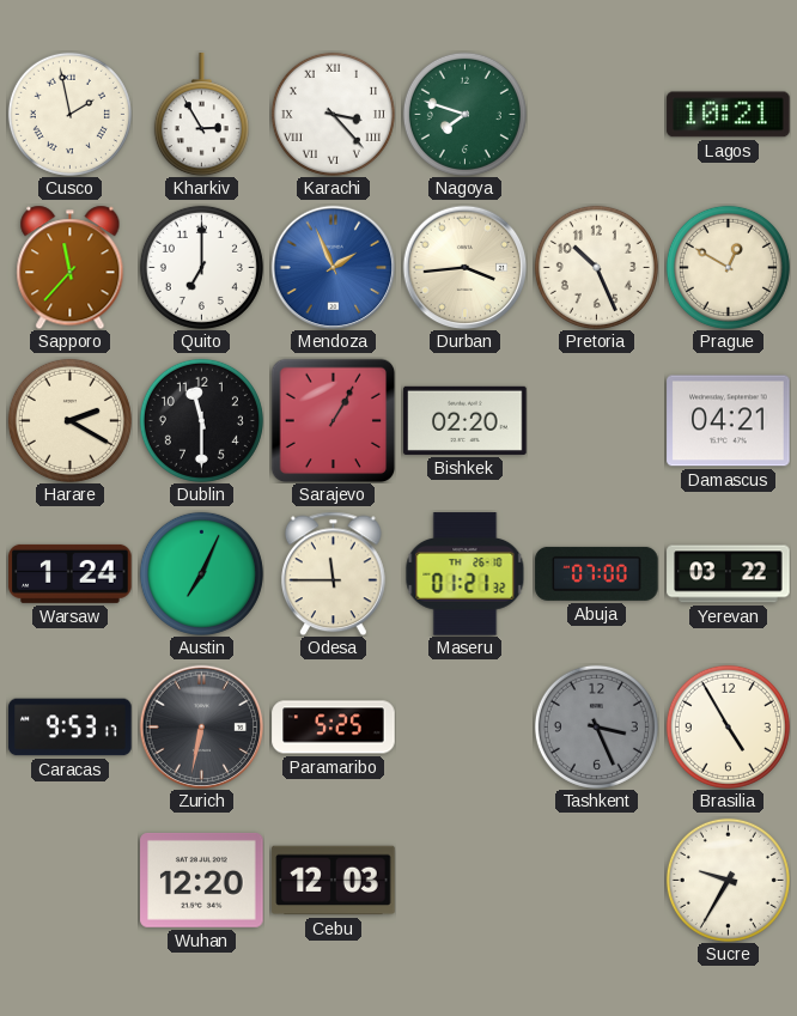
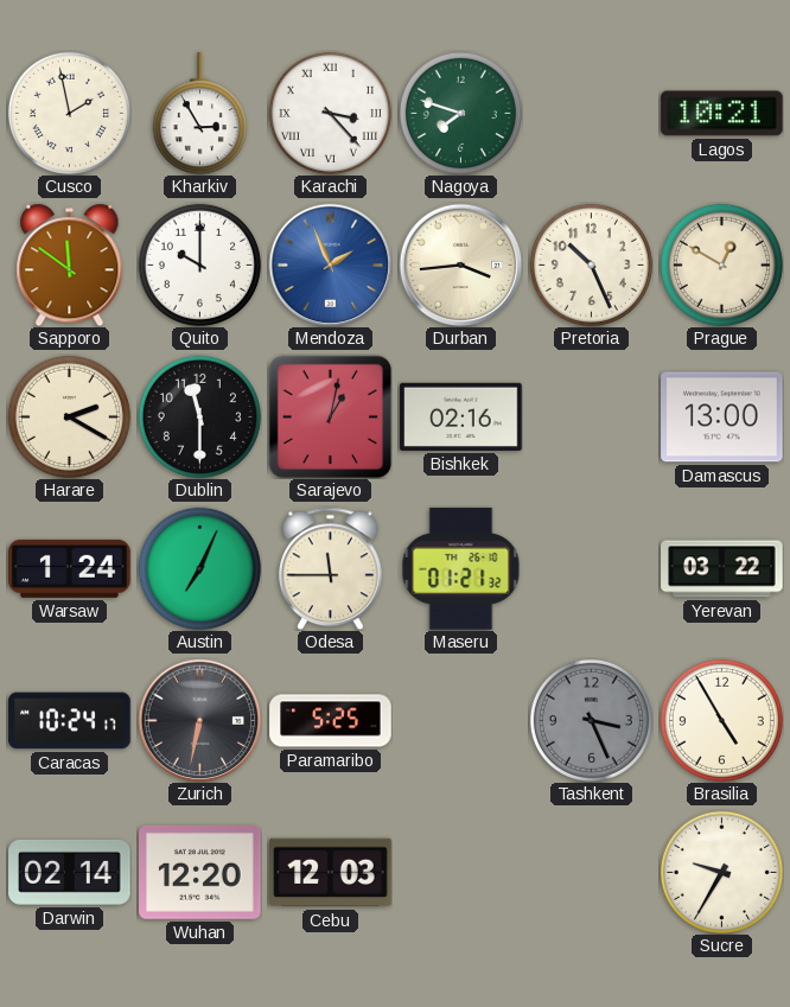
Sapporo: 11:37 -> 11:51
Quito: 7:00 -> 10:00
Sarajevo: 1:05 -> 1:02
Bishkek: 02:20 -> 02:16
Damascus: 04:21 -> 13:00
Abuja: 07:00 -> none
Caracas: 9:53 -> 10:24
Darwin: none -> 02:14
